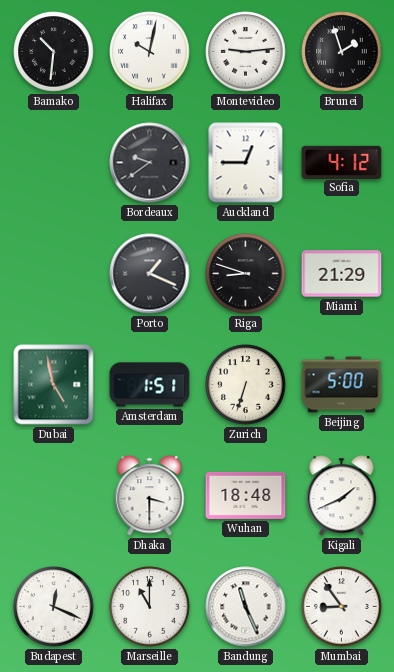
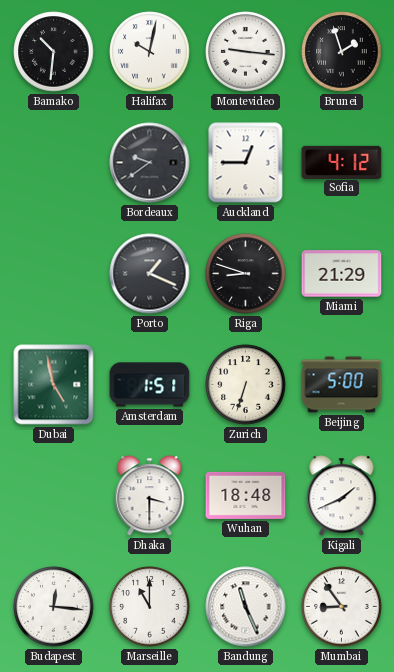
Montevideo: 9:14 -> 9:16
Budapest: 12:19 -> 12:16
